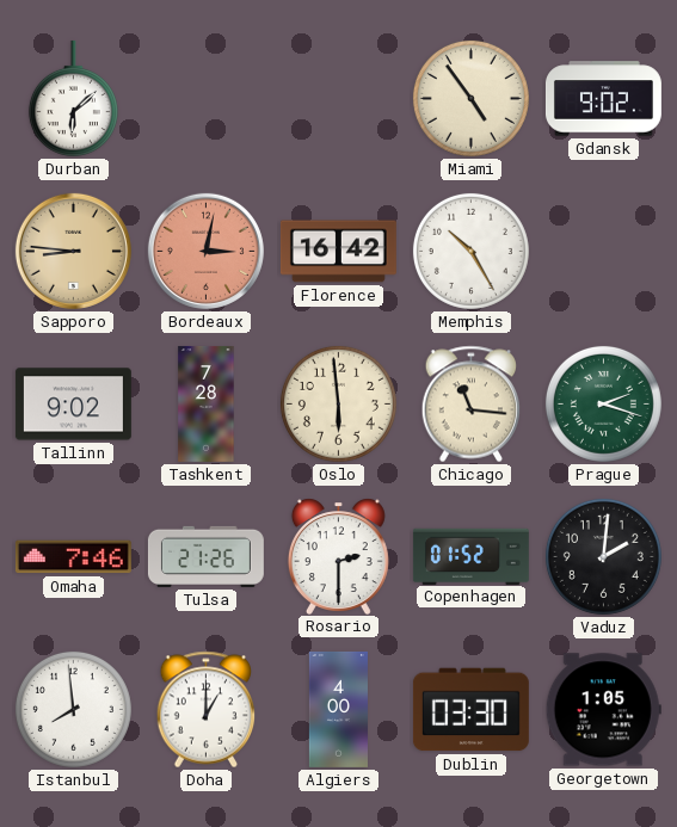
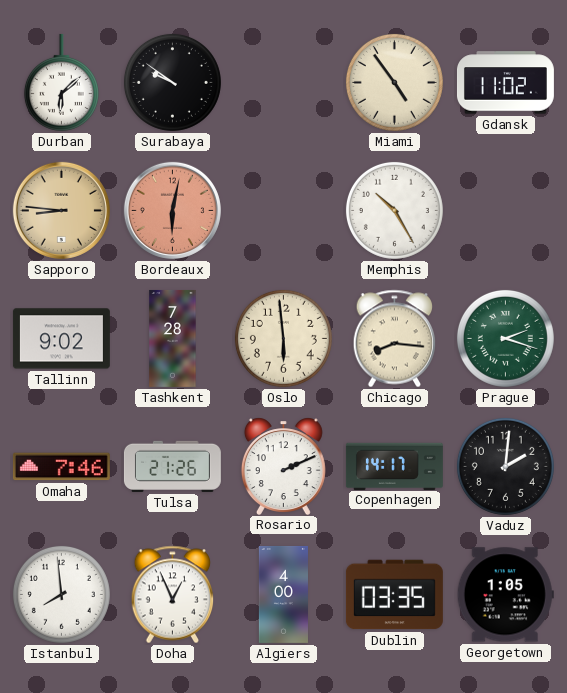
Surabaya: none -> 9:51
Gdansk: 9:02 -> 11:02
Bordeaux: 3:02 -> 6:02
Florence: 16:42 -> none
Chicago: 11:16 -> 8:16
Rosario: 2:30 -> 2:11
Copenhagen: 01:52 -> 14:17
Doha: 1:00 -> 12:56
Dublin: 03:30 -> 03:35
